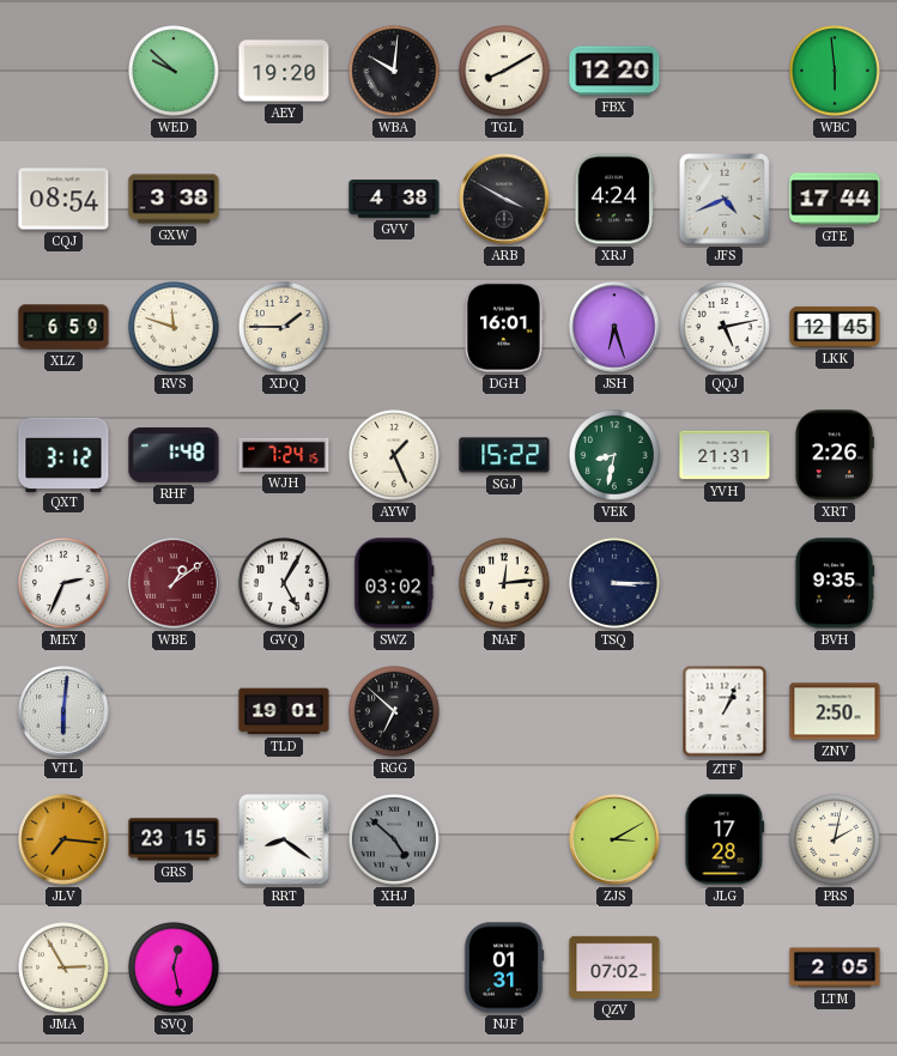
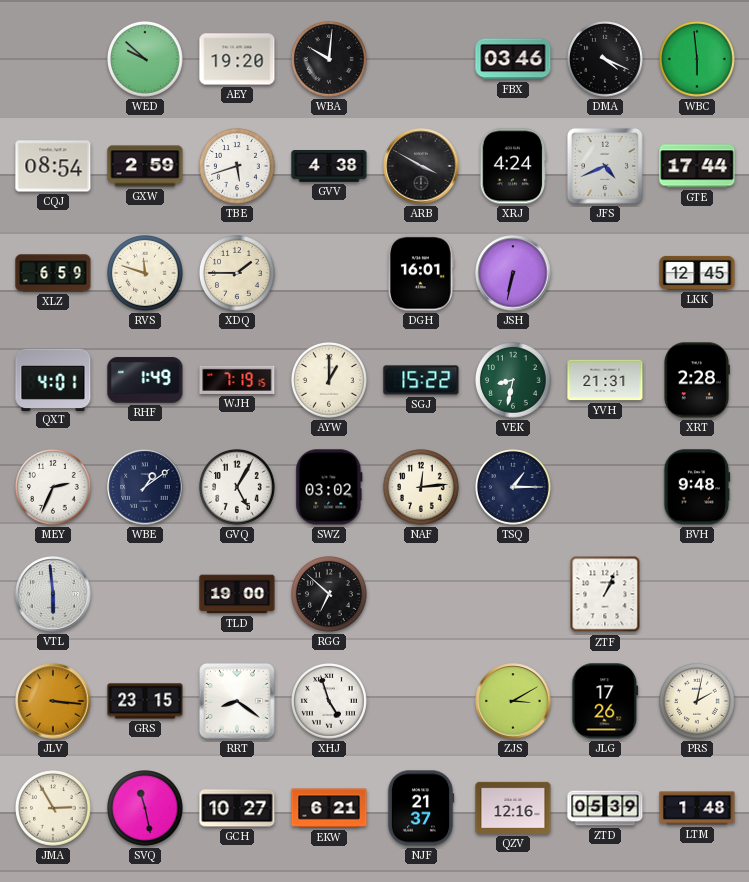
TGL: 8:10 -> none
FBX: 12:20 -> 03:46
DMA: none -> 4:19
GXW: 3:38 -> 2:59
TBE: none -> 5:42
JSH: 6:27 -> 6:32
QQJ: 5:13 -> none
QXT: 3:12 -> 4:01
RHF: 1:48 -> 1:49
WJH: 7:24 -> 7:19
AYW: 1:26 -> 1:00
XRT: 2:26 -> 2:28
WBE dial: burgundy -> navy
TSQ: 3:15 -> 1:15
BVH: 9:35 -> 9:48
VTL: 6:01 -> 5:59
TLD: 19:01 -> 19:00
ZNV: 2:50 -> none
JLV: 7:16 -> 3:16
XHJ: 4:52 -> 4:57
XHJ dial: grey -> white
JLG: 17:28 -> 17:26
SVQ: 12:28 -> 11:28
GCH: none -> 10:27
EKW: none -> 6:21
NJF: 01:31 -> 21:37
QZV: 07:02 -> 12:16
ZTD: none -> 05:39
LTM: 2:05 -> 1:48
